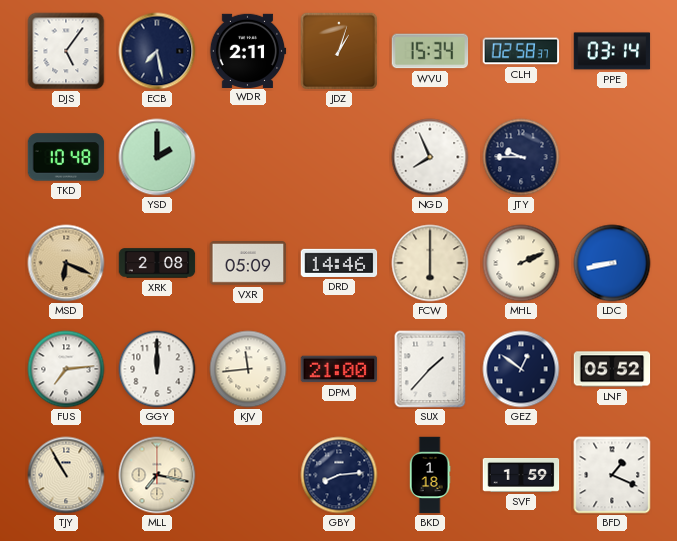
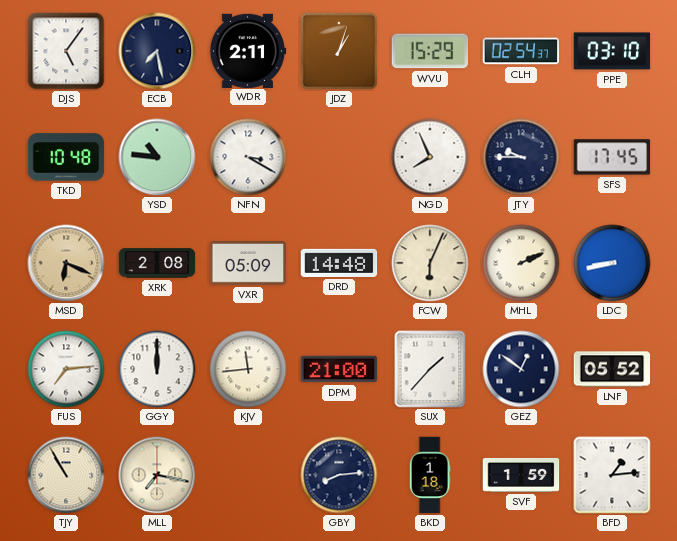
WVU: 15:34 -> 15:29
CLH: 02:58 -> 02:54
PPE: 03:14 -> 03:10
YSD: 2:00 -> 10:46
NFN: none -> 3:20
SFS: none -> 17:45
DRD: 14:46 -> 14:48
FCW: 6:00 -> 6:04
BFD: 1:19 -> 1:14
